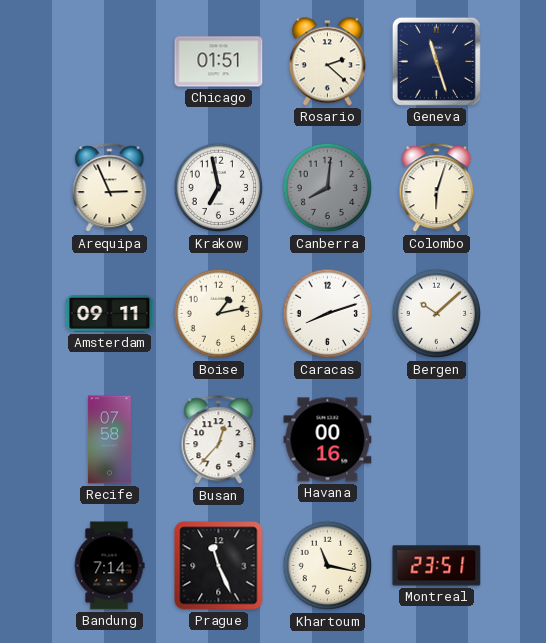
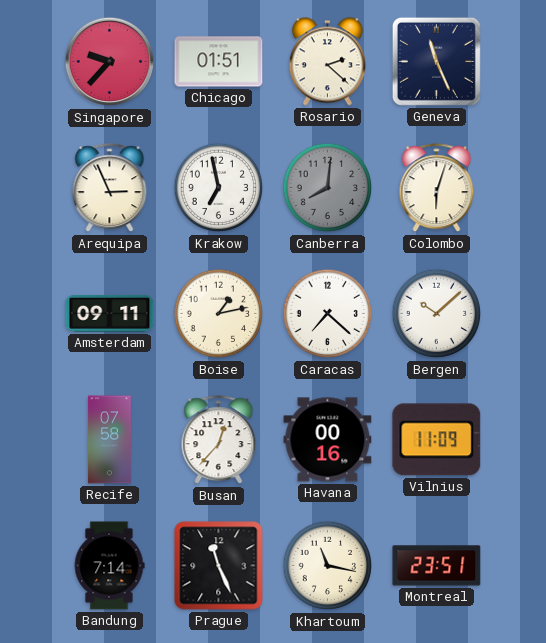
Singapore: none -> 9:37
Geneva: 11:27 -> 11:26
Caracas: 8:12 -> 7:22
Vilnius: none -> 11:09
